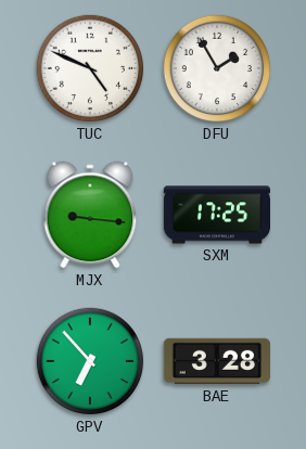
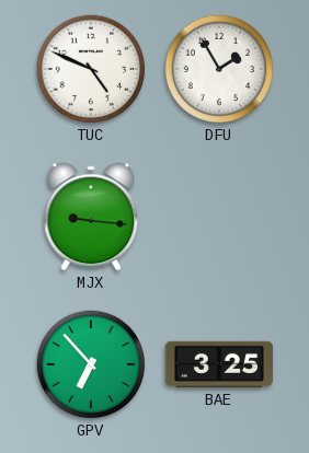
SXM: 17:25 -> none
BAE: 3:28 -> 3:25
